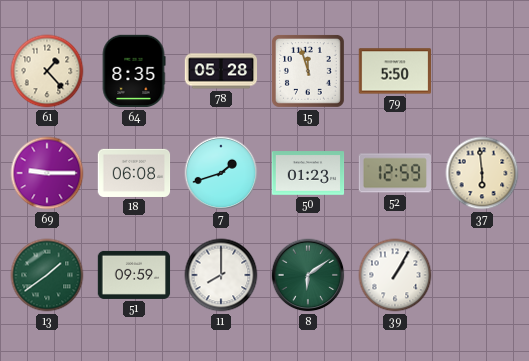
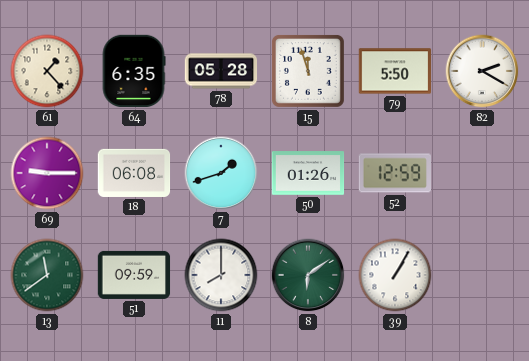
64: 8:35 -> 6:35
82: none -> 2:20
50: 01:23 -> 01:26
37: 5:59 -> none
13: 1:39 -> 11:39
